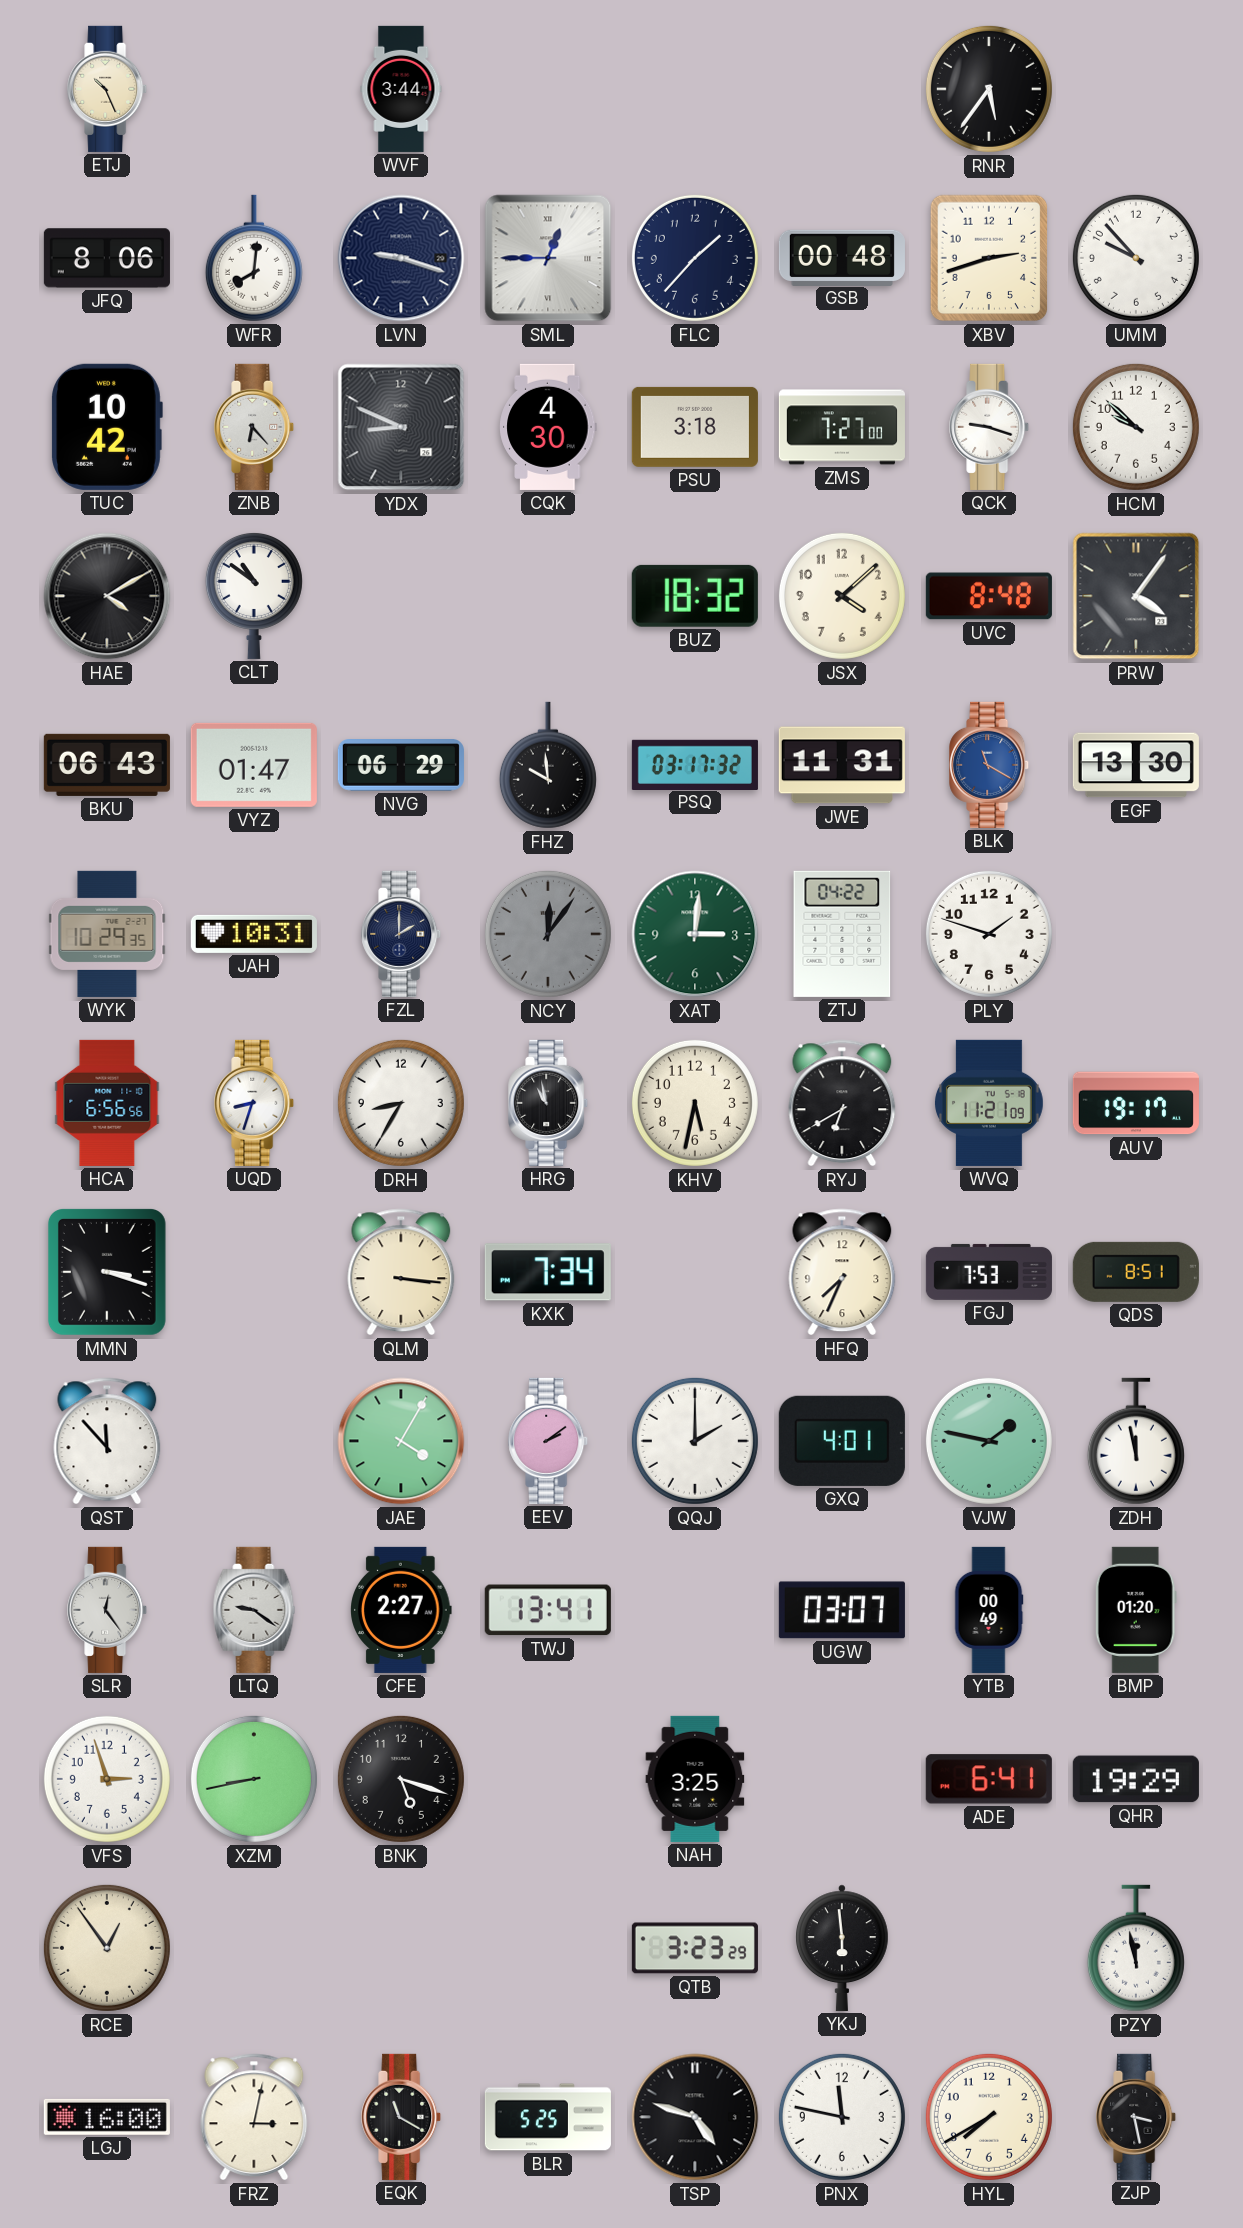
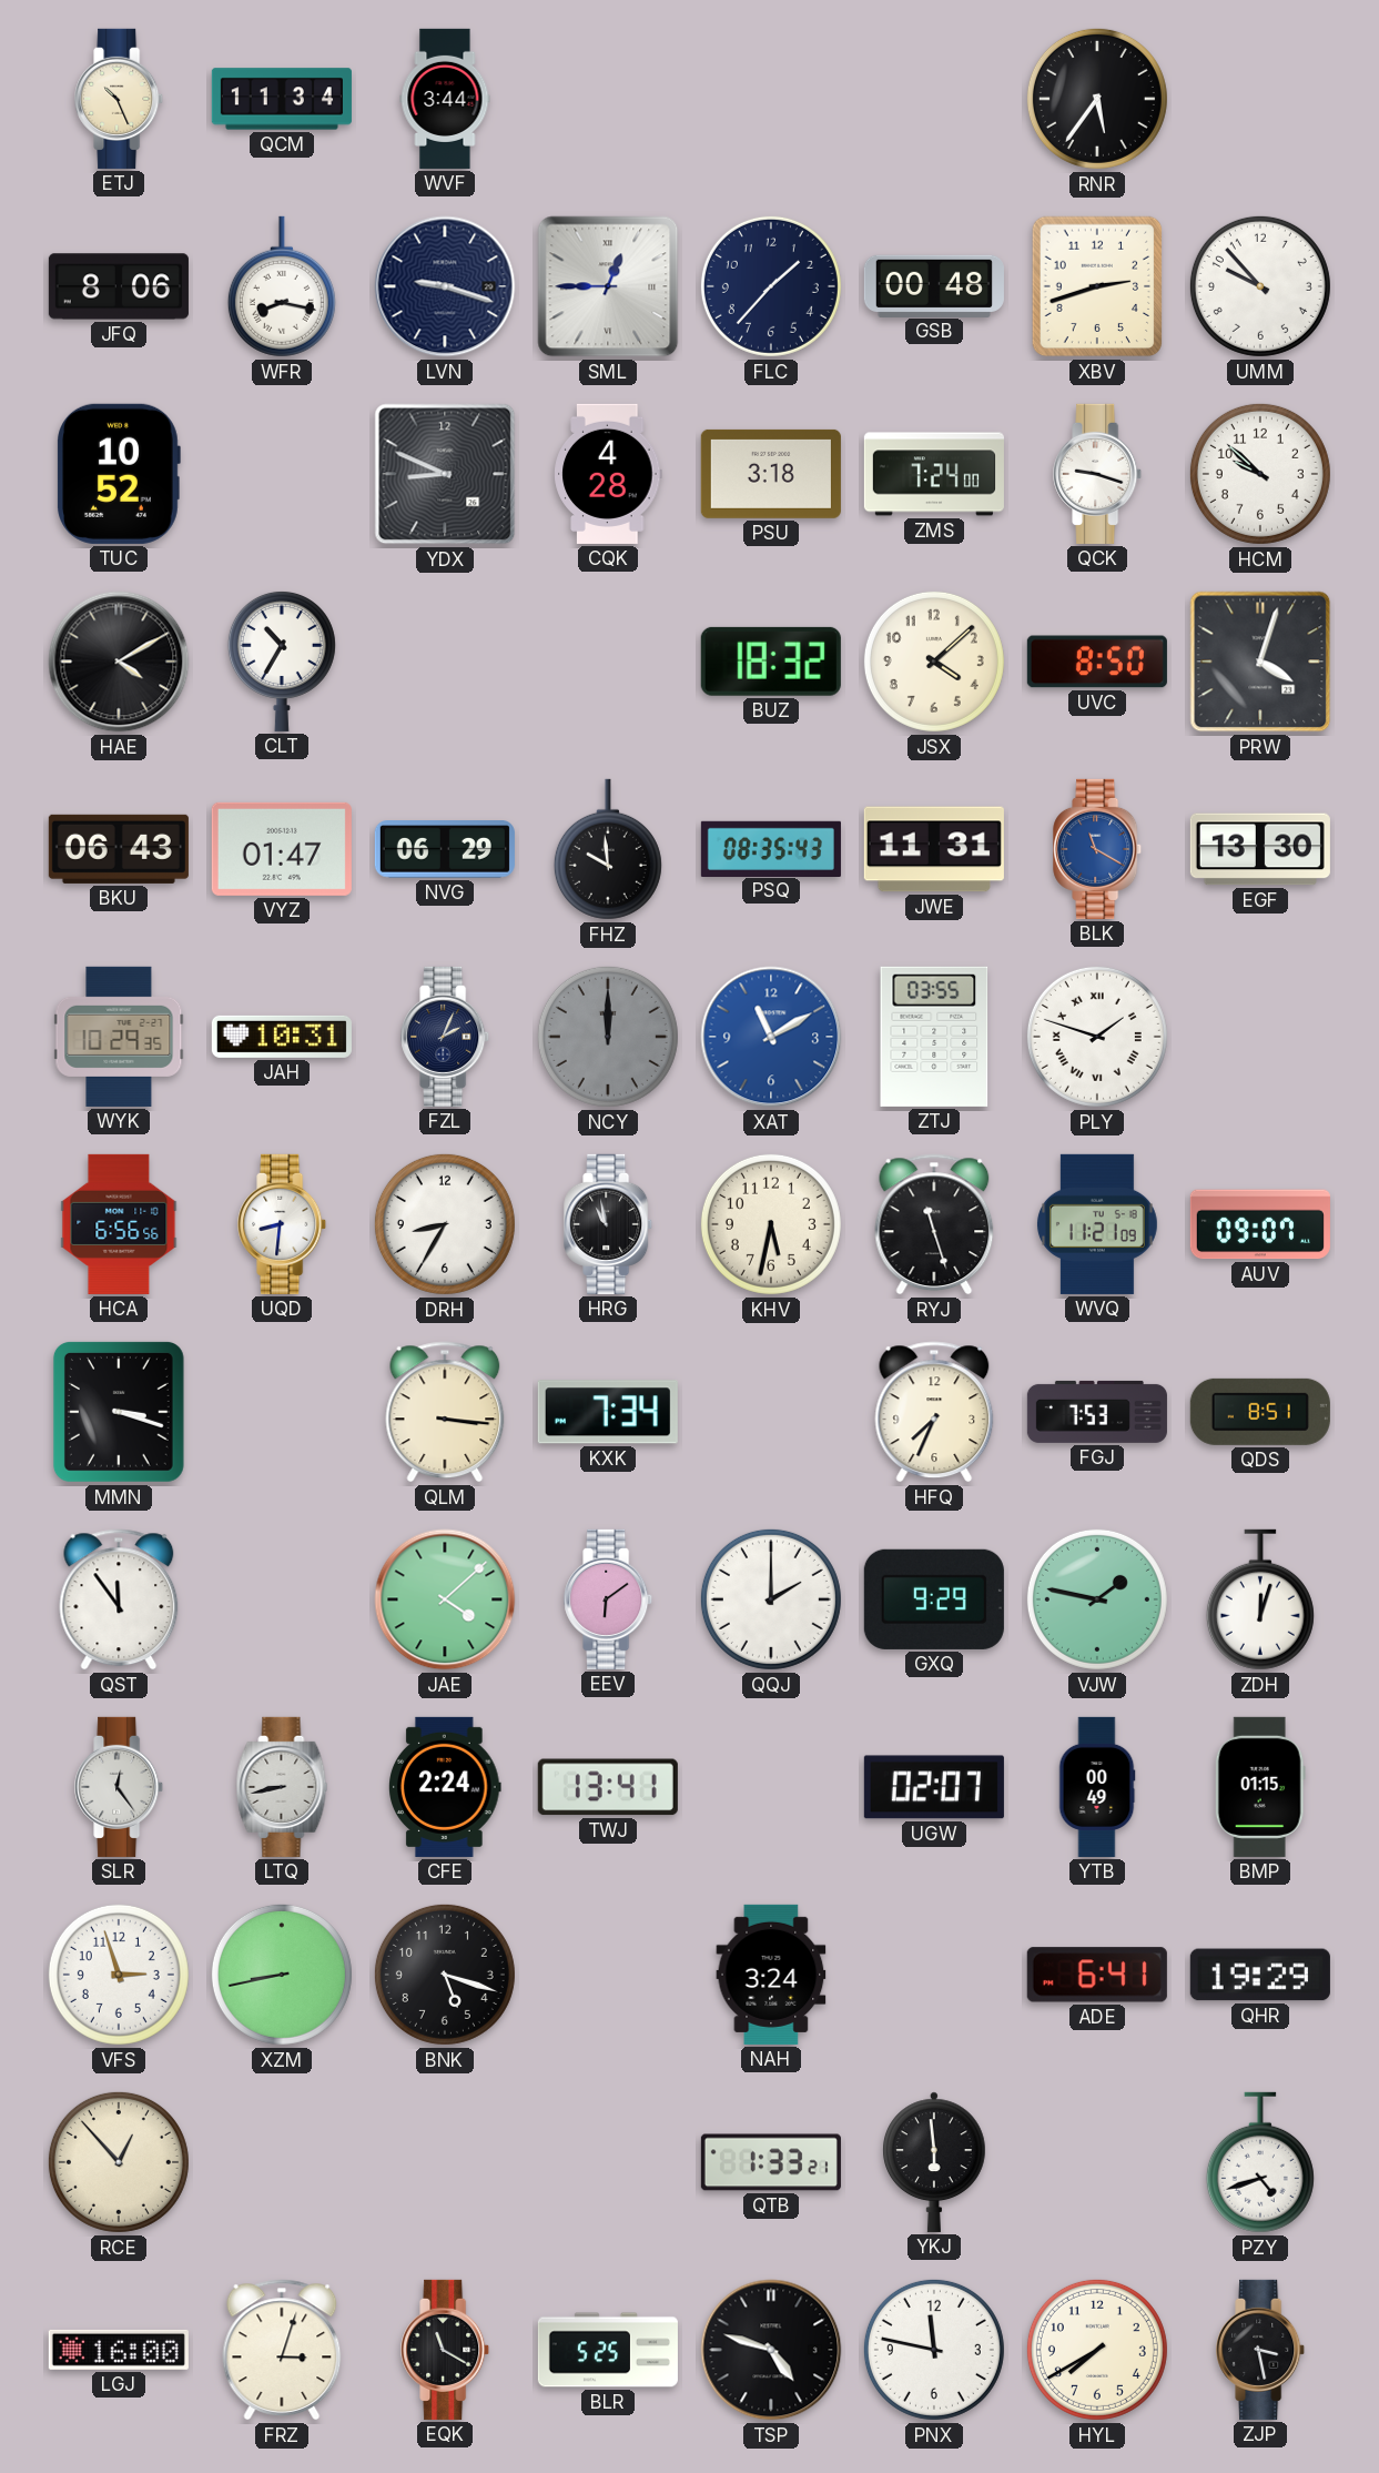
QCM: none -> 11:34
WFR: 8:01 -> 8:17
TUC: 10:42 -> 10:52
ZNB: 6:23 -> none
CQK: 4:30 -> 4:28
ZMS: 7:27 -> 7:24
CLT: 10:51 -> 10:35
UVC: 8:48 -> 8:50
PRW: 4:06 -> 4:03
PSQ: 03:17 -> 08:35
FZL: 2:00 -> 2:04
NCY: 12:06 -> 12:00
XAT: 3:01 -> 11:10
XAT dial: green -> blue
ZTJ: 04:22 -> 03:55
PLY numerals: Arabic -> Roman
UQD: 8:33 -> 8:31
RYJ: 6:40 -> 11:27
AUV: 19:17 -> 09:07
QST: 11:53 -> 11:54
JAE: 4:05 -> 4:08
EEV: 2:09 -> 6:09
GXQ: 4:01 -> 9:29
ZDH: 11:58 -> 12:03
LTQ: 9:21 -> 8:43
CFE: 2:27 -> 2:24
UGW: 03:07 -> 02:07
BMP: 01:20 -> 01:15
NAH: 3:25 -> 3:24
RCE: 12:54 -> 12:53
QTB: 3:23 -> 1:33
PZY: 11:58 -> 4:42
FRZ: 3:02 -> 3:03
